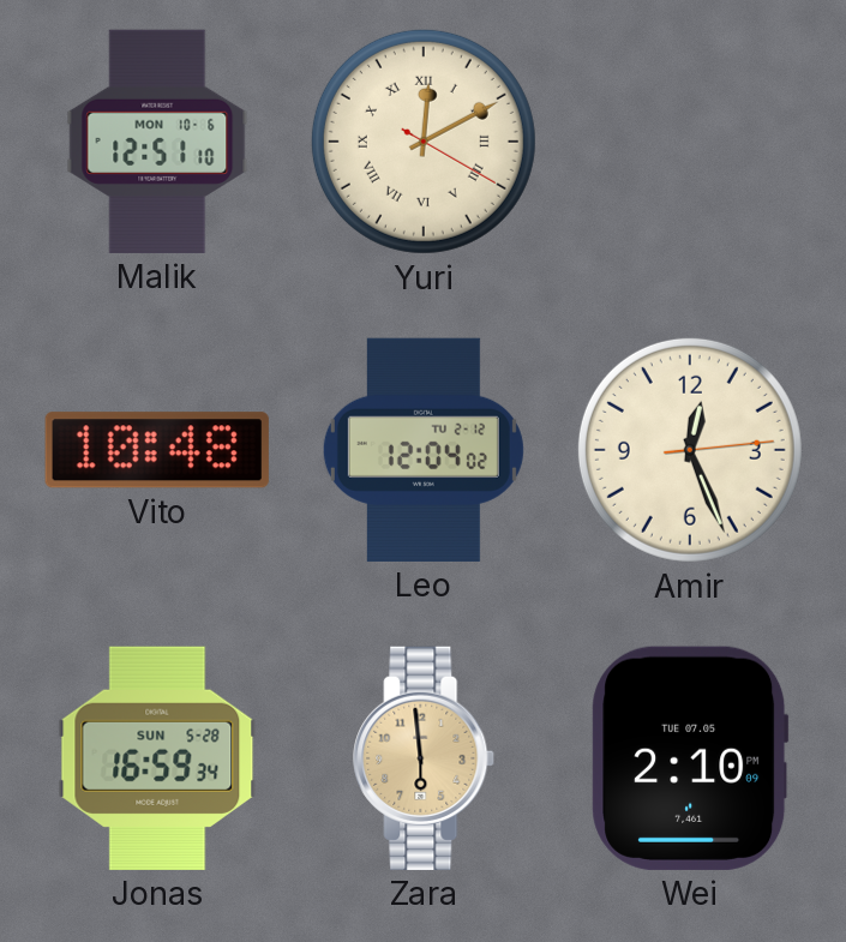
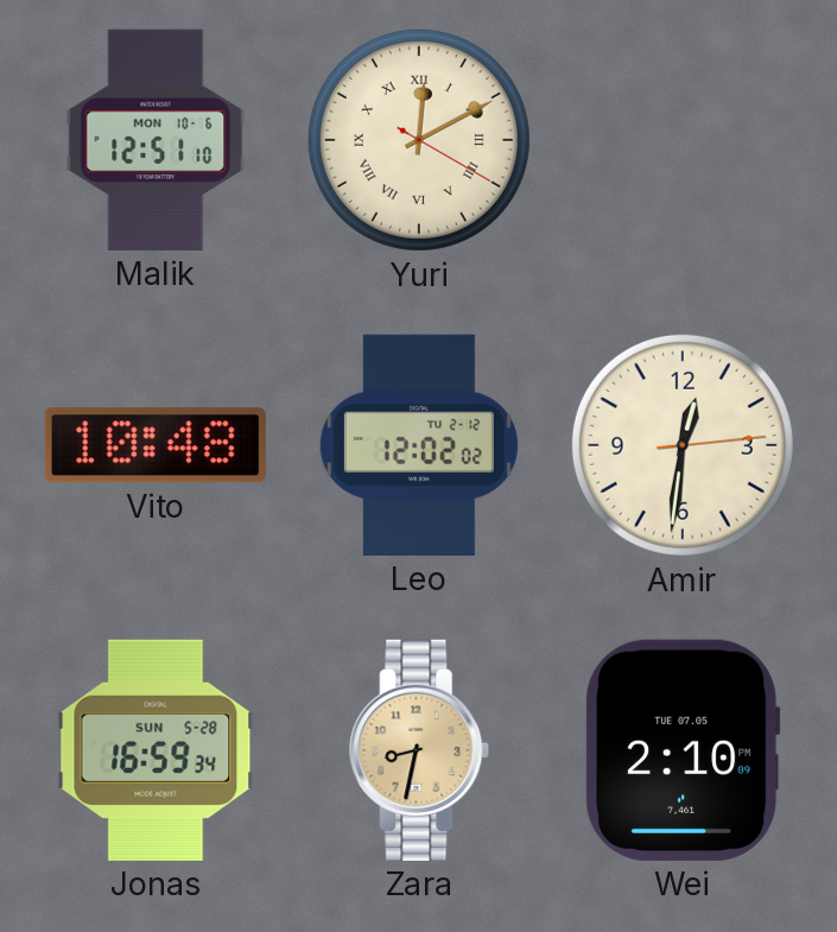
Leo: 12:04 -> 12:02
Amir: 12:26 -> 12:31
Zara: 5:59 -> 8:32
